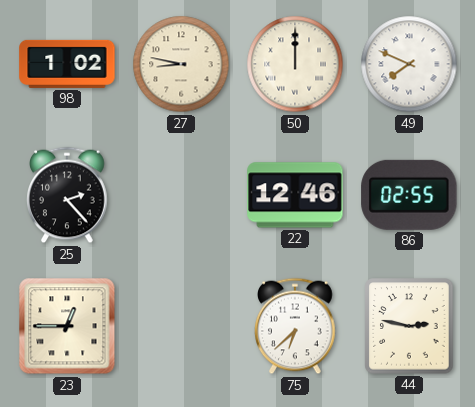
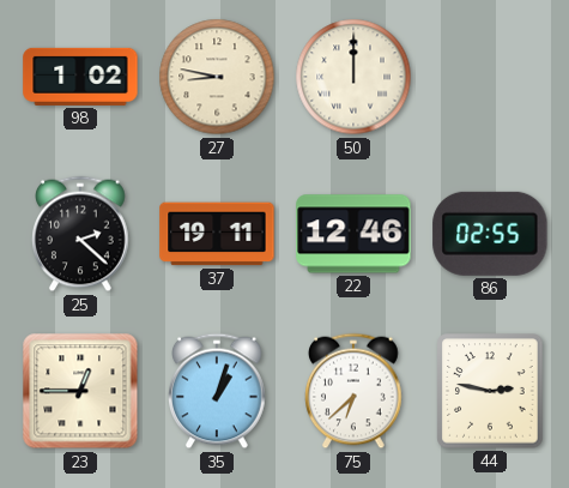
49: 7:49 -> none
25: 2:23 -> 2:22
37: none -> 19:11
35: none -> 1:03
